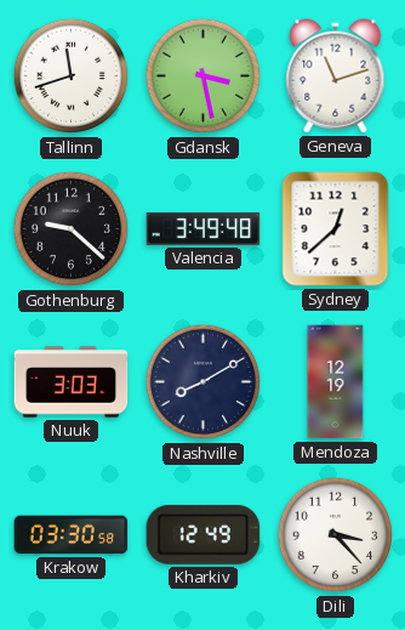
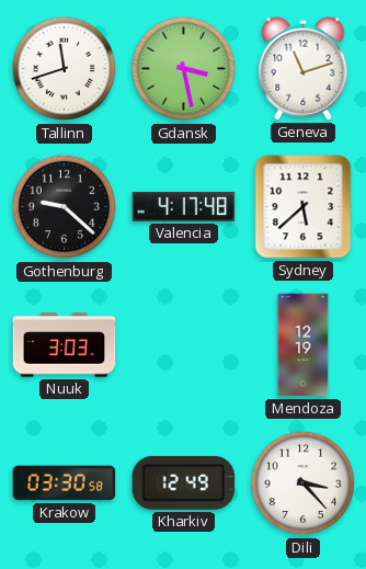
Valencia: 3:49 -> 4:17
Sydney: 12:38 -> 5:38
Nashville: 8:10 -> none
